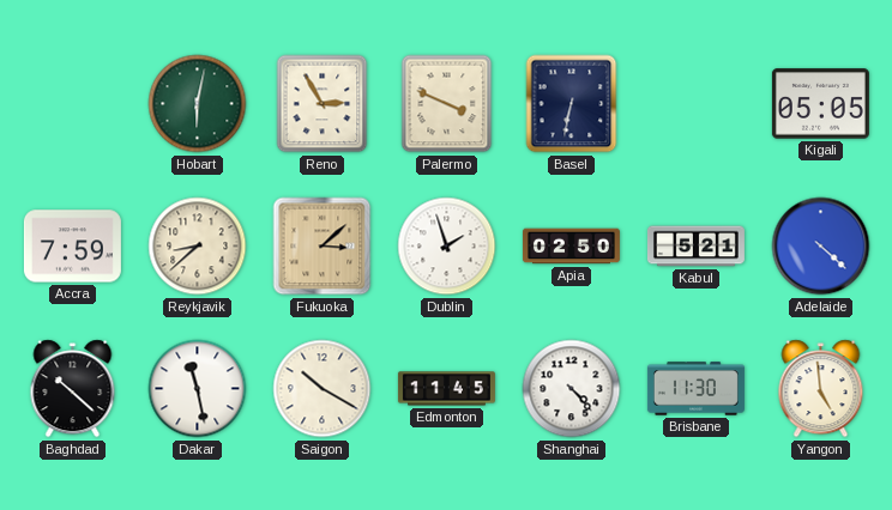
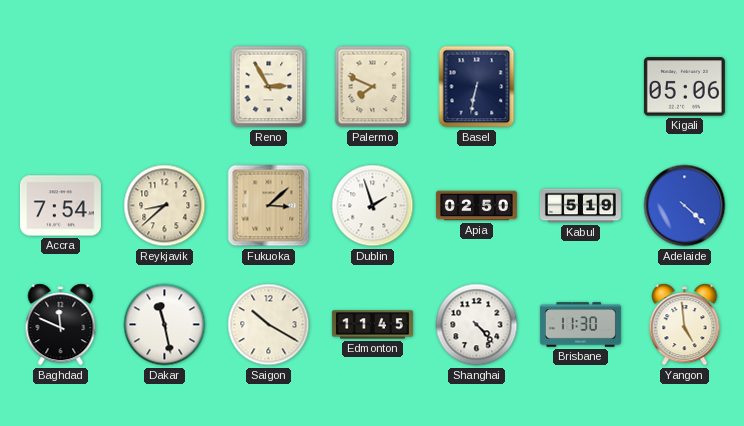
Hobart: 6:02 -> none
Palermo: 3:49 -> 7:49
Kigali: 05:05 -> 05:06
Accra: 7:59 -> 7:54
Kabul: 5:21 -> 5:19
Baghdad: 10:22 -> 11:49
